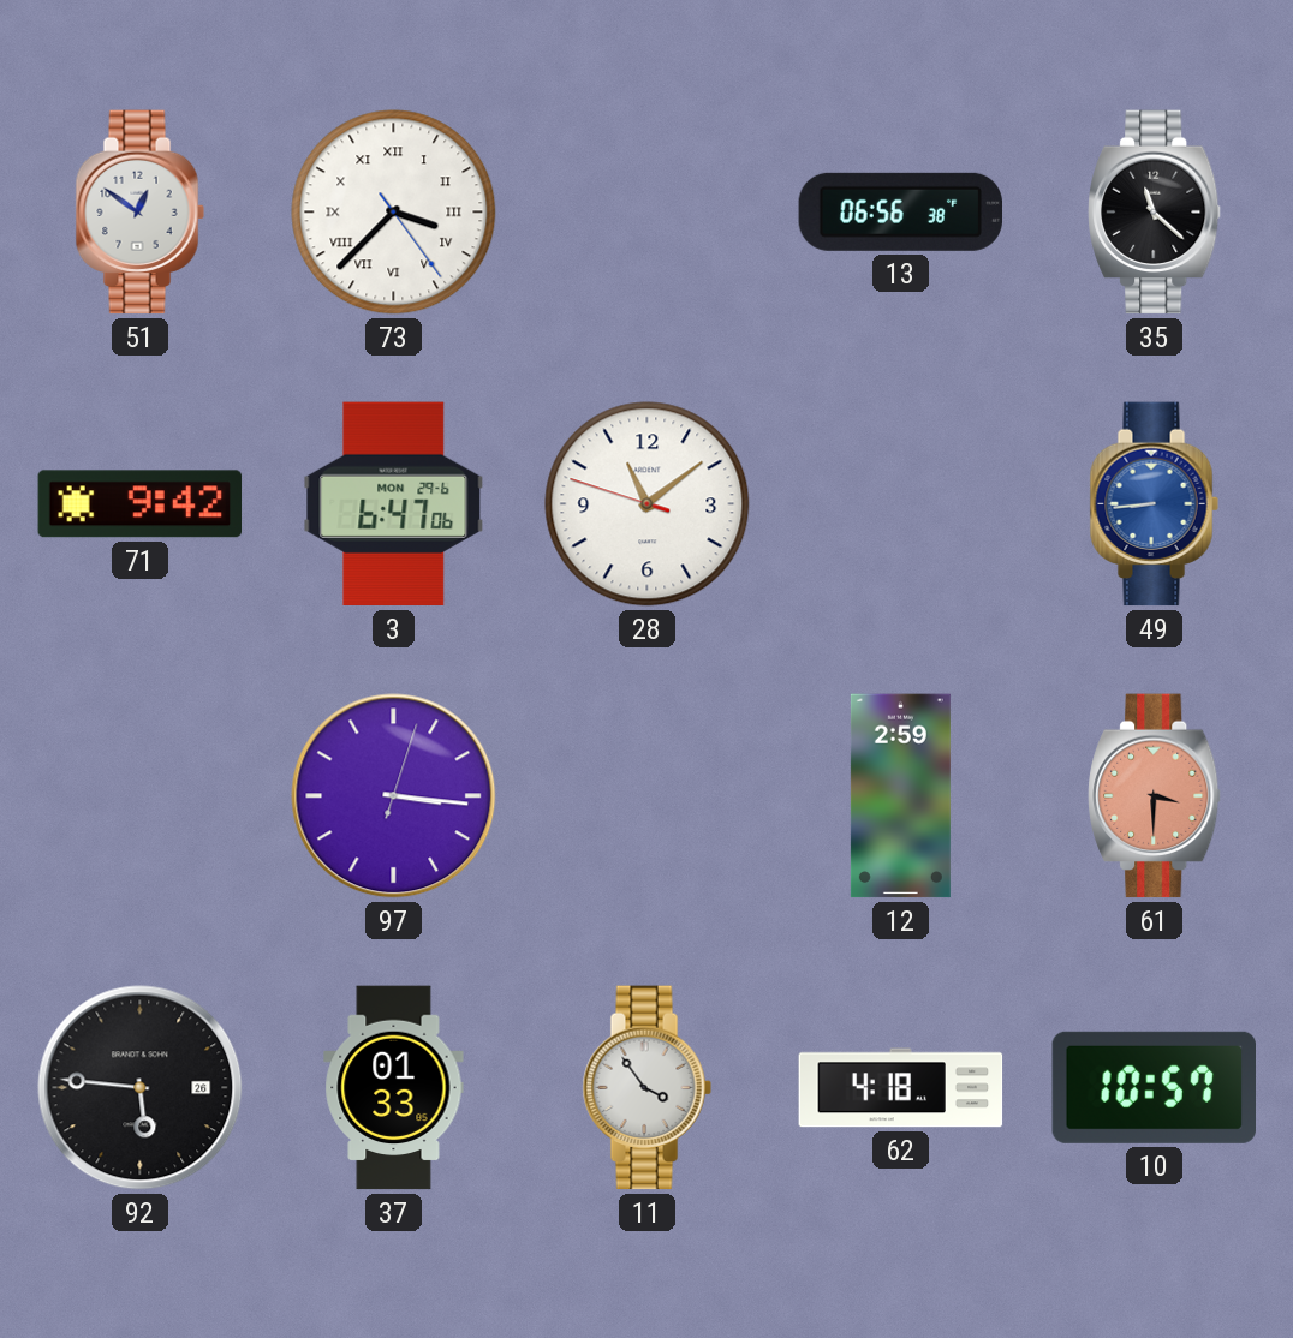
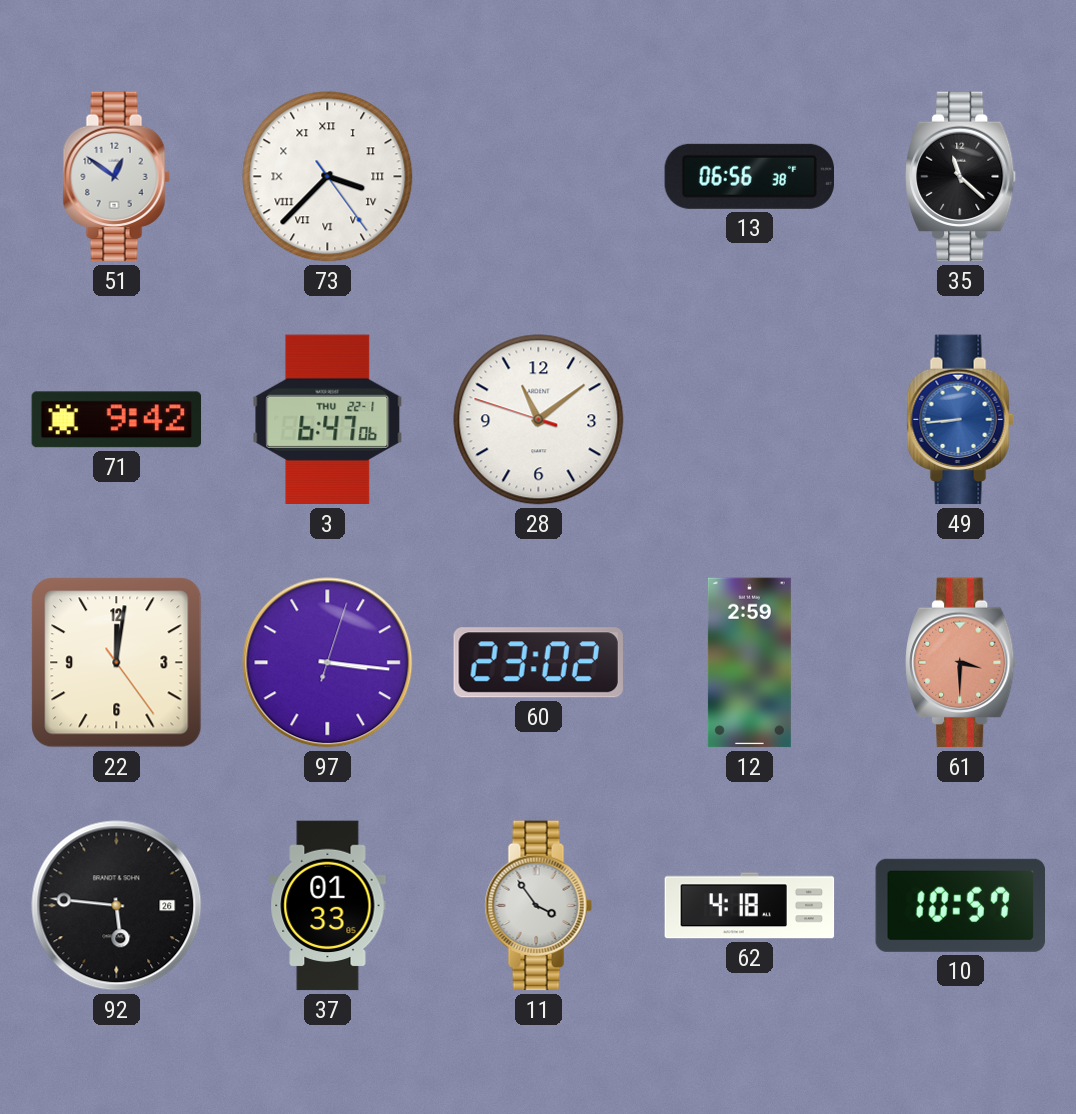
3 date: MON 29-6 -> THU 22-1
22: none -> 12:01
60: none -> 23:02
